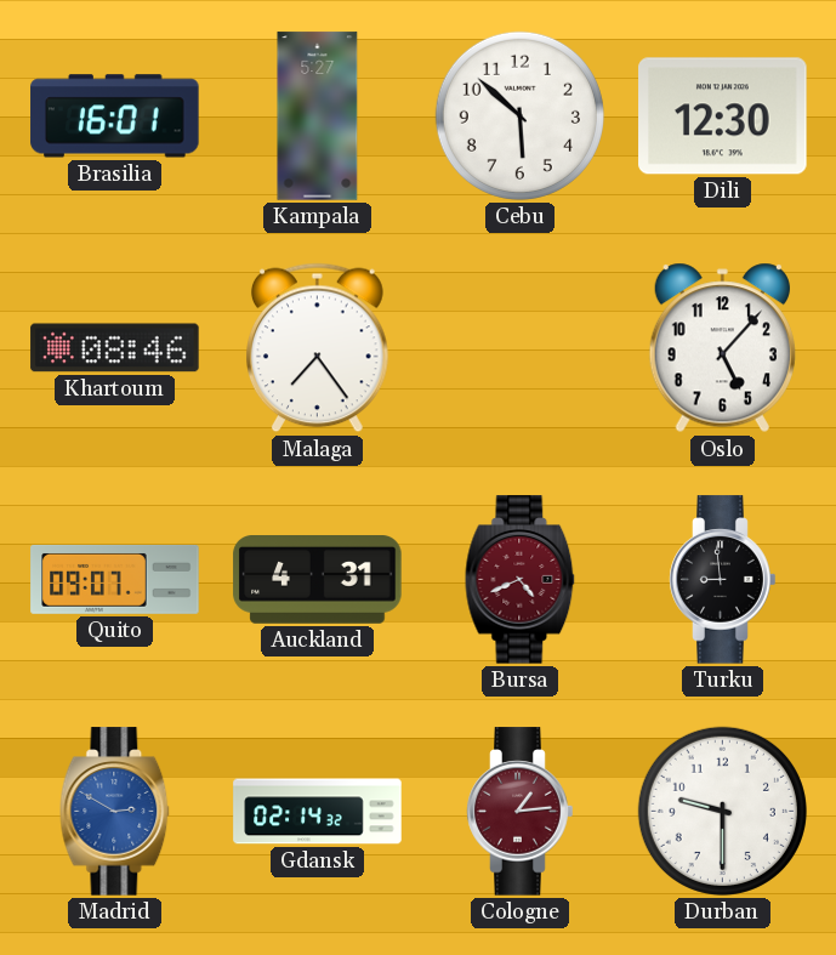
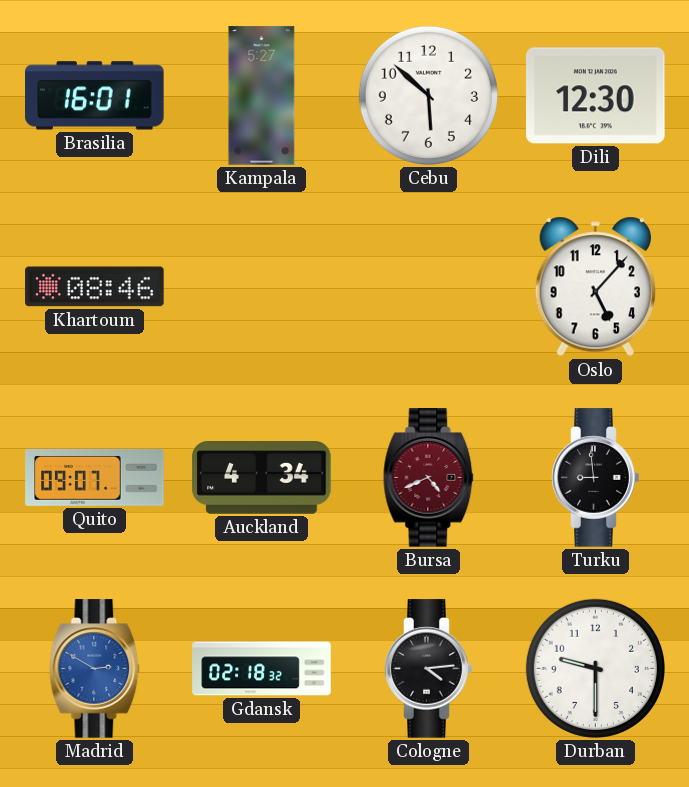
Malaga: 7:24 -> none
Auckland: 4:31 -> 4:34
Gdansk: 02:14 -> 02:18
Cologne: 1:14 -> 4:14
Cologne dial: burgundy -> black
